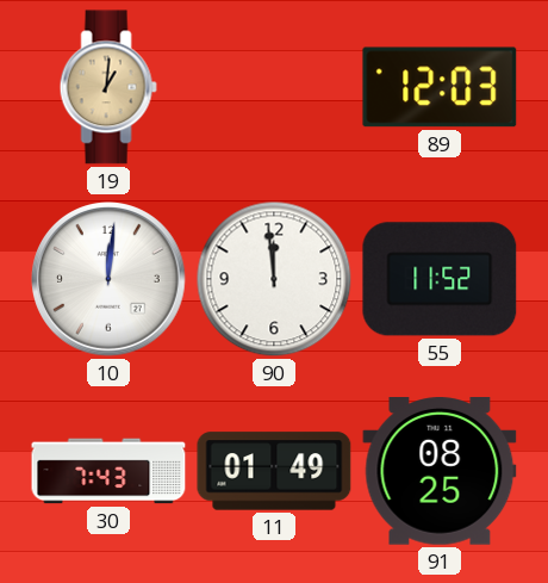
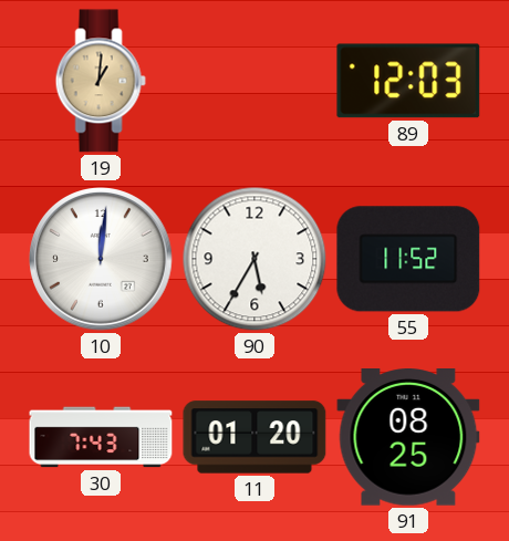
90: 11:59 -> 5:35
11: 01:49 -> 01:20
